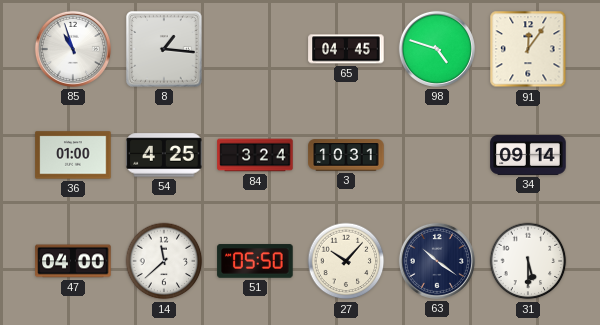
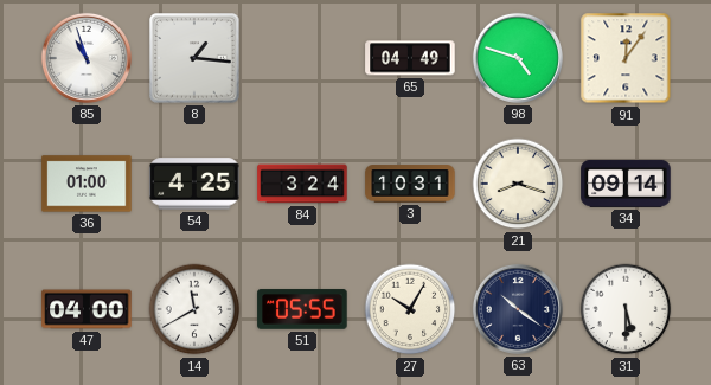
65: 04:45 -> 04:49
21: none -> 8:18
14: 11:38 -> 11:40
51: 05:50 -> 05:55
27: 10:07 -> 10:05
